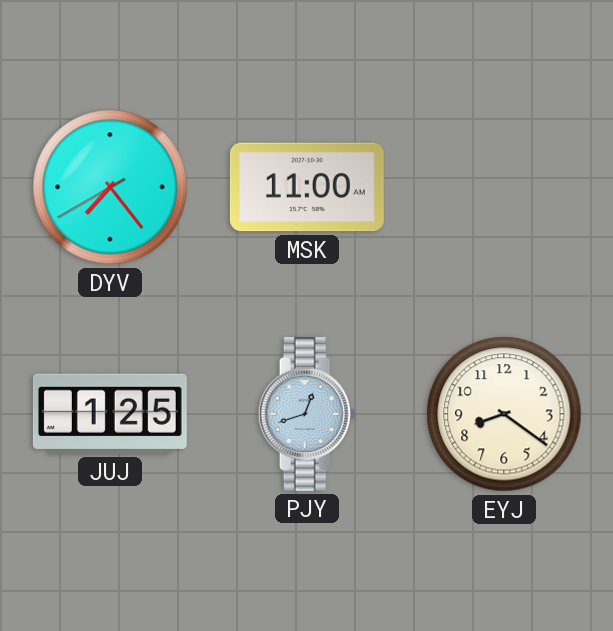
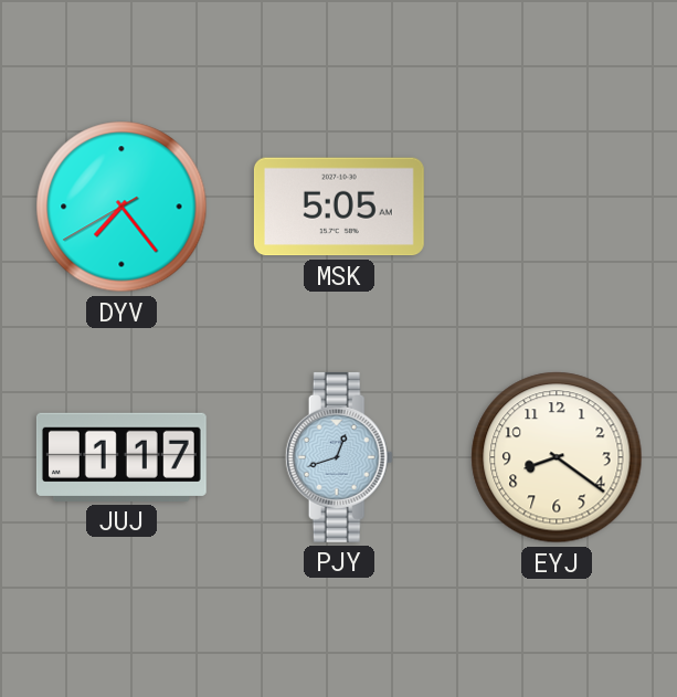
MSK: 11:00 -> 5:05
JUJ: 1:25 -> 1:17
